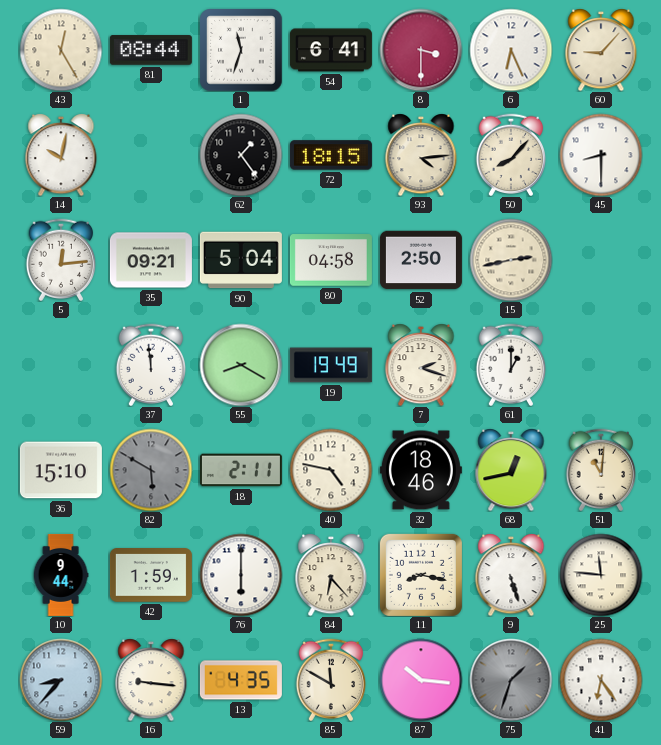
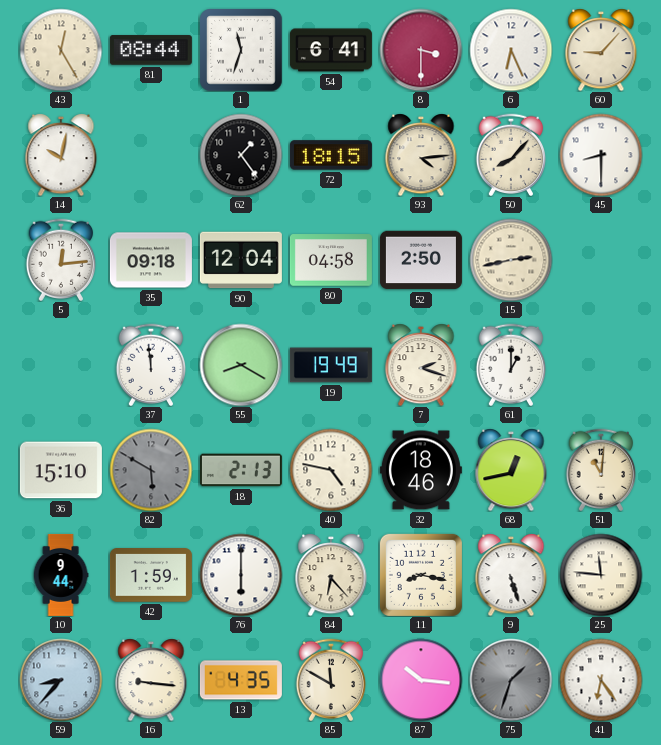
35: 09:21 -> 09:18
90: 5:04 -> 12:04
18: 2:11 -> 2:13
